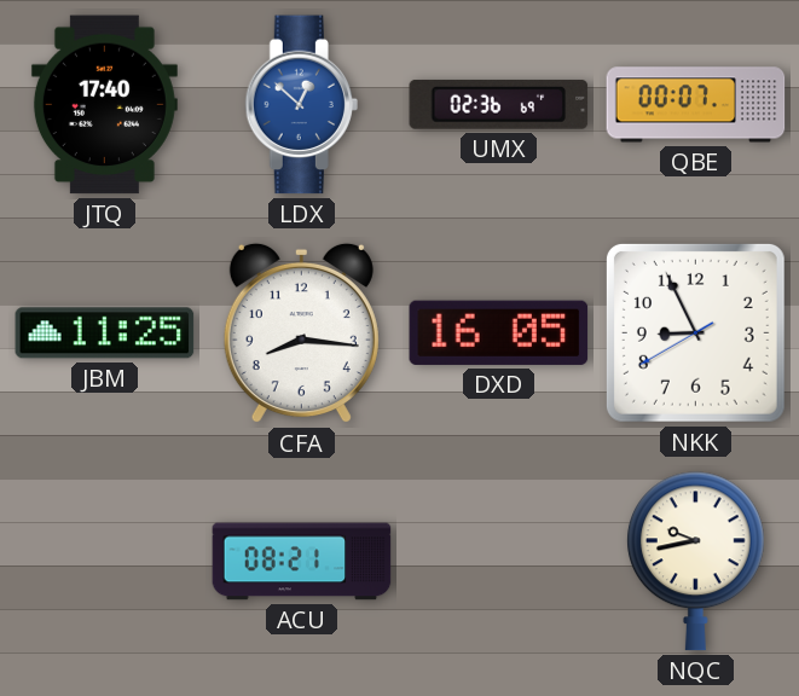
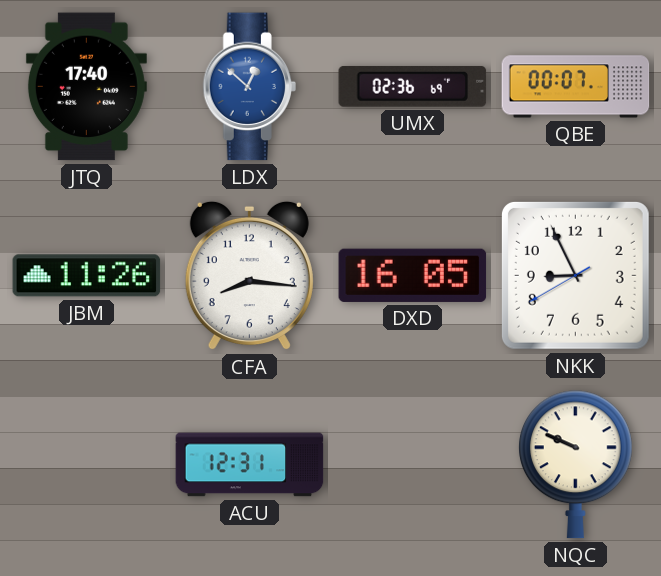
JBM: 11:25 -> 11:26
ACU: 08:21 -> 12:31
NQC: 9:43 -> 9:49
